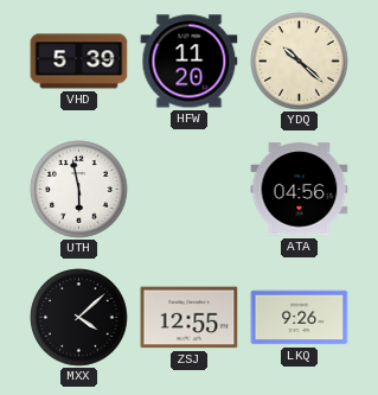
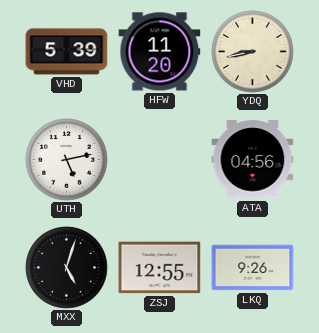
YDQ: 10:22 -> 8:43
UTH: 5:58 -> 5:13
MXX: 4:08 -> 5:03
